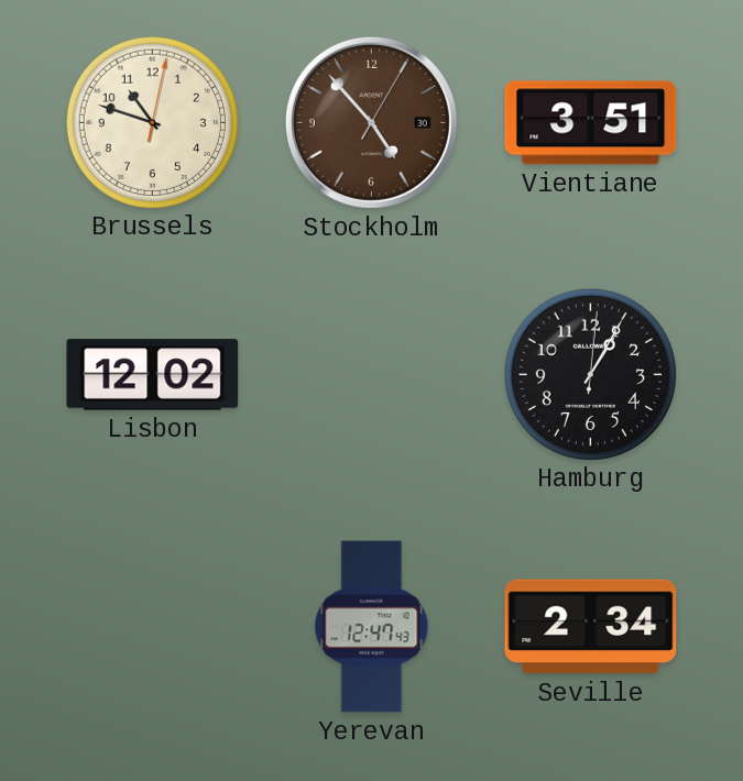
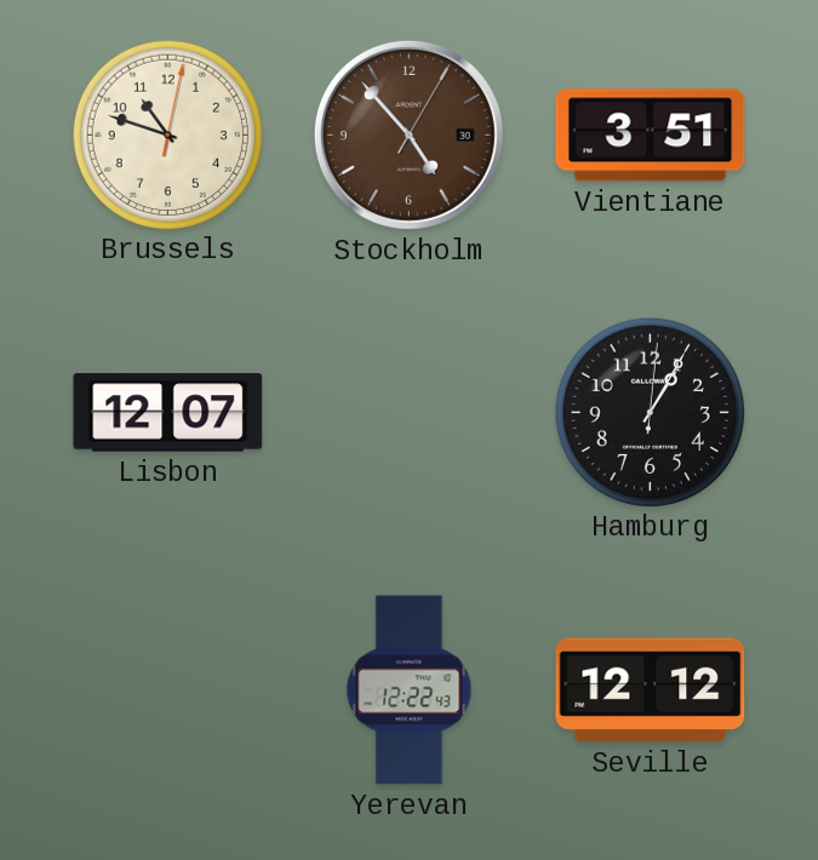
Lisbon: 12:02 -> 12:07
Yerevan: 12:47 -> 12:22
Seville: 2:34 -> 12:12
